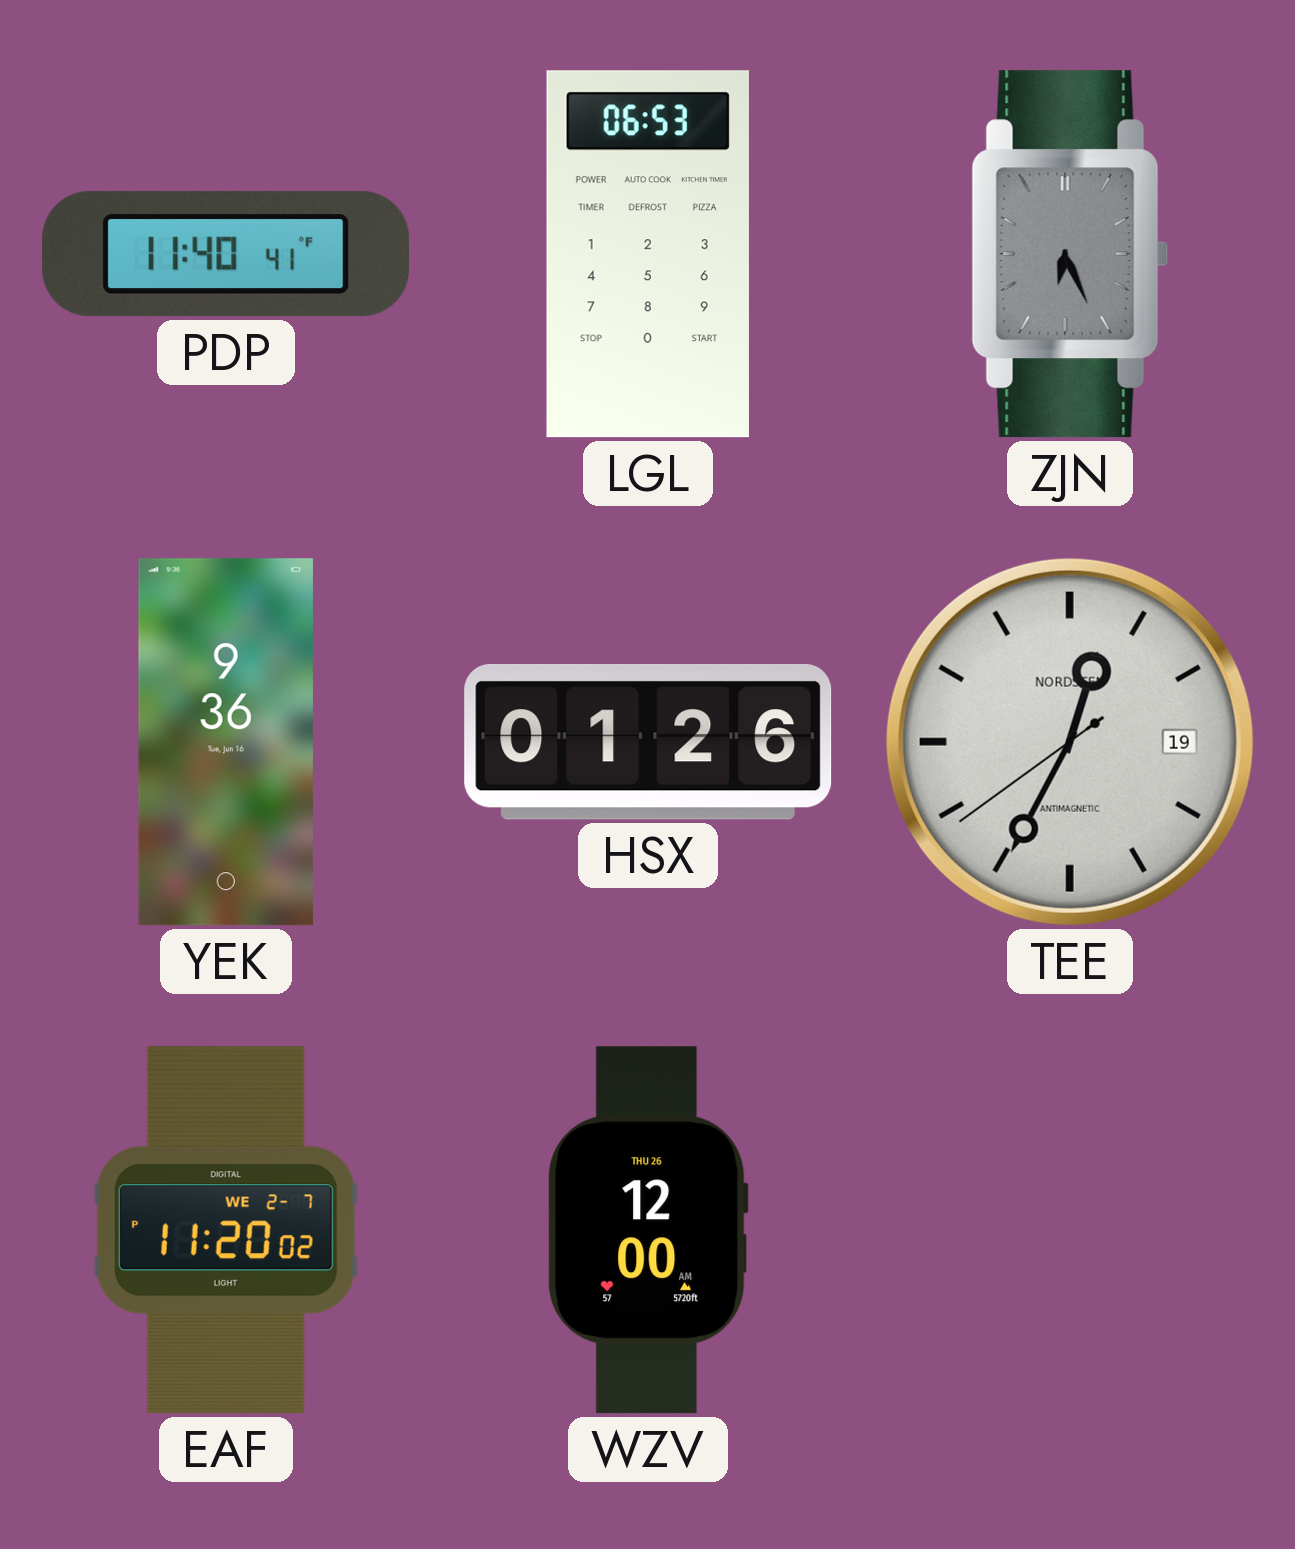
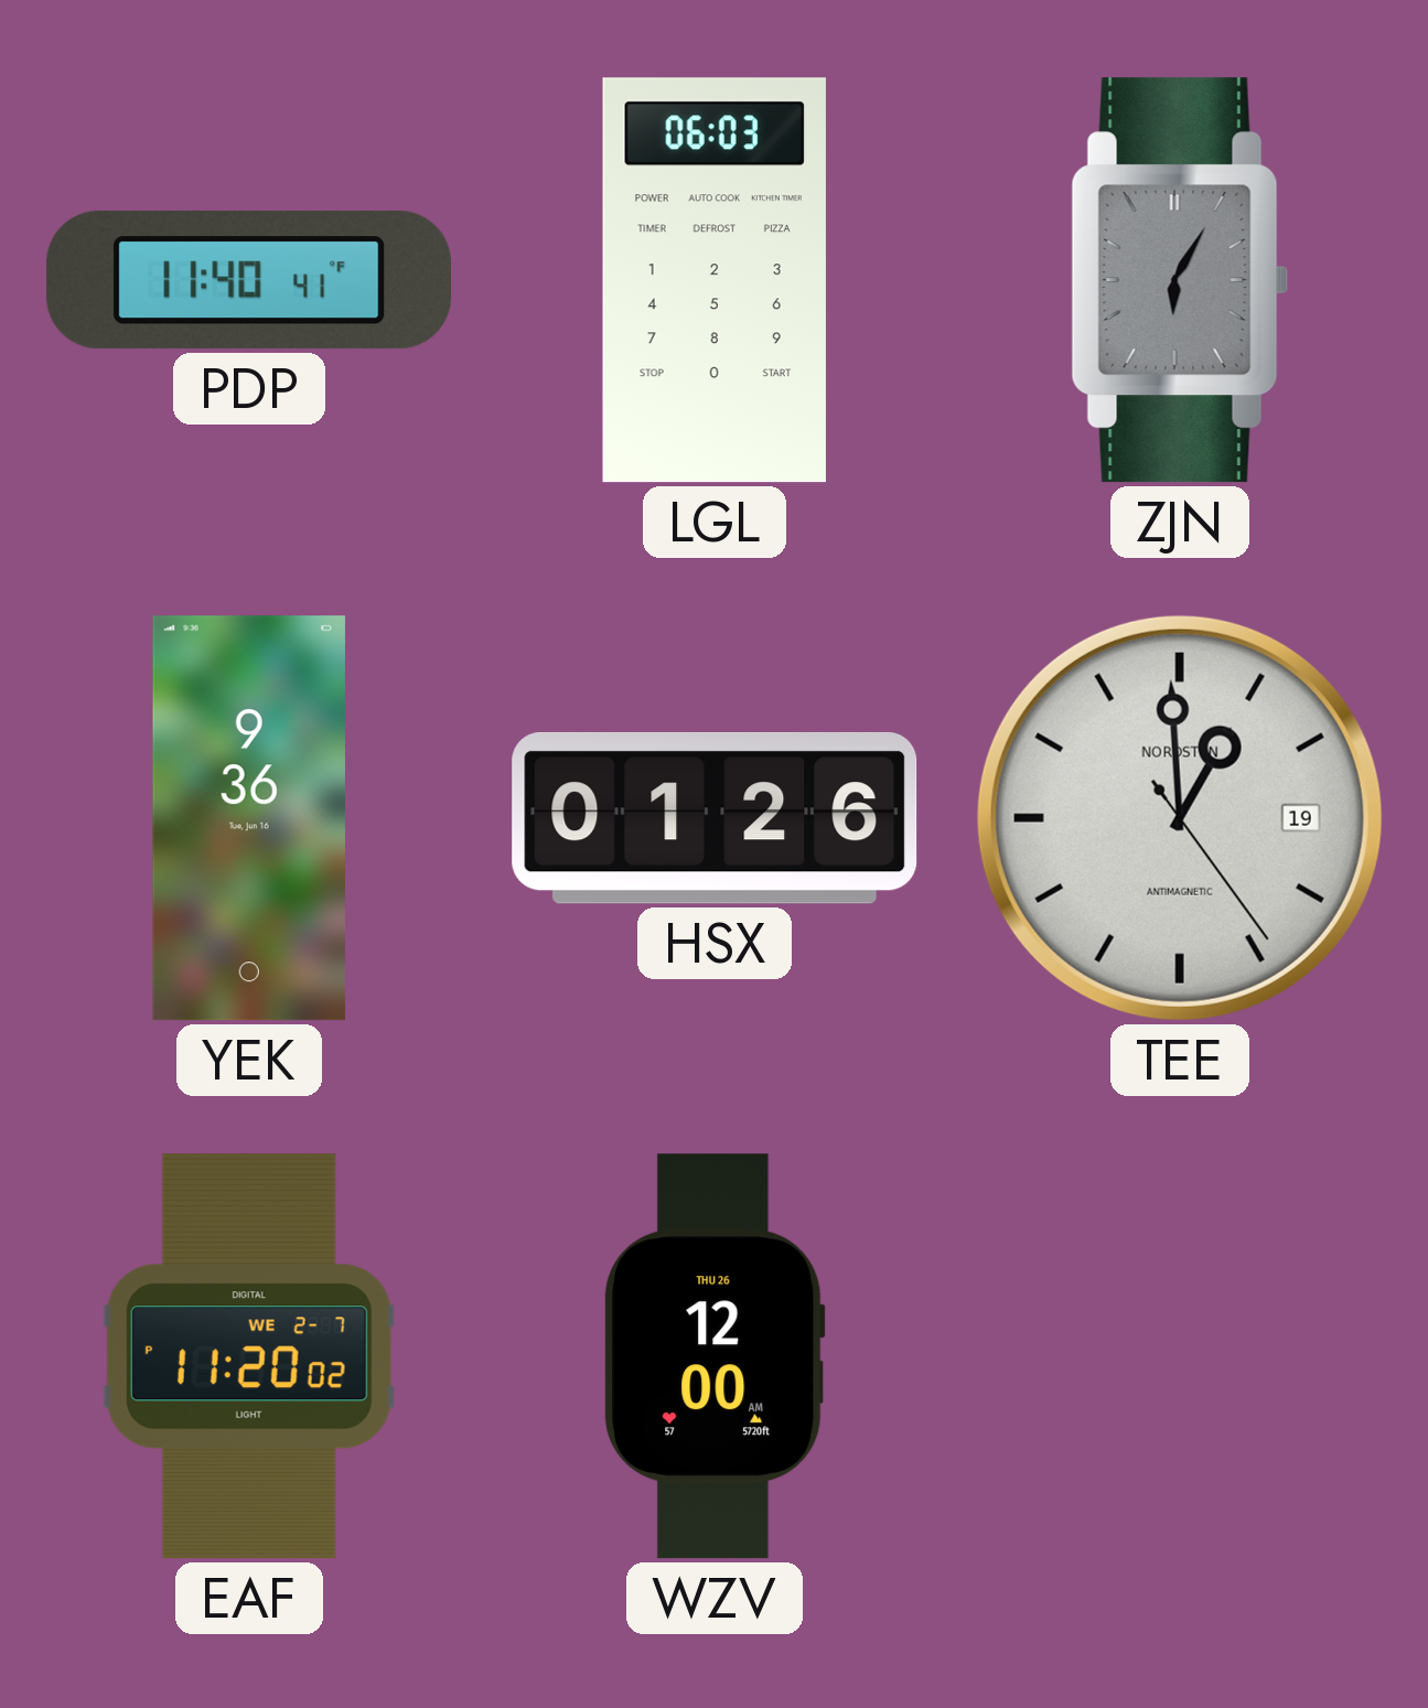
LGL: 06:53 -> 06:03
ZJN: 6:26 -> 6:05
TEE: 12:34 -> 12:59
